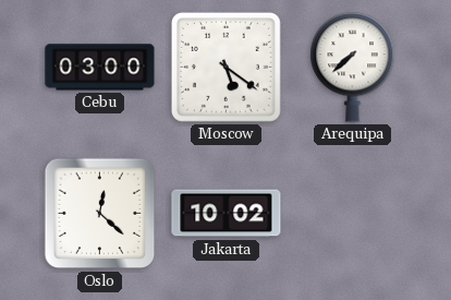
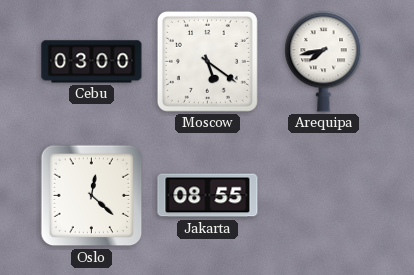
Arequipa: 7:38 -> 7:43
Jakarta: 10:02 -> 08:55
